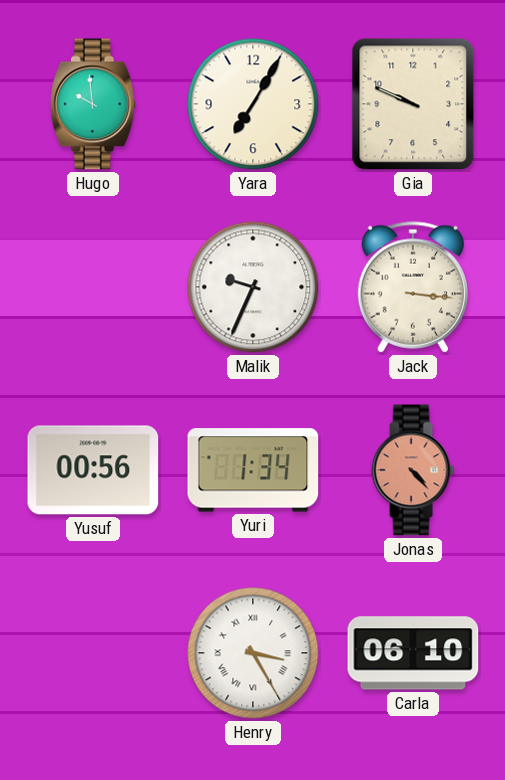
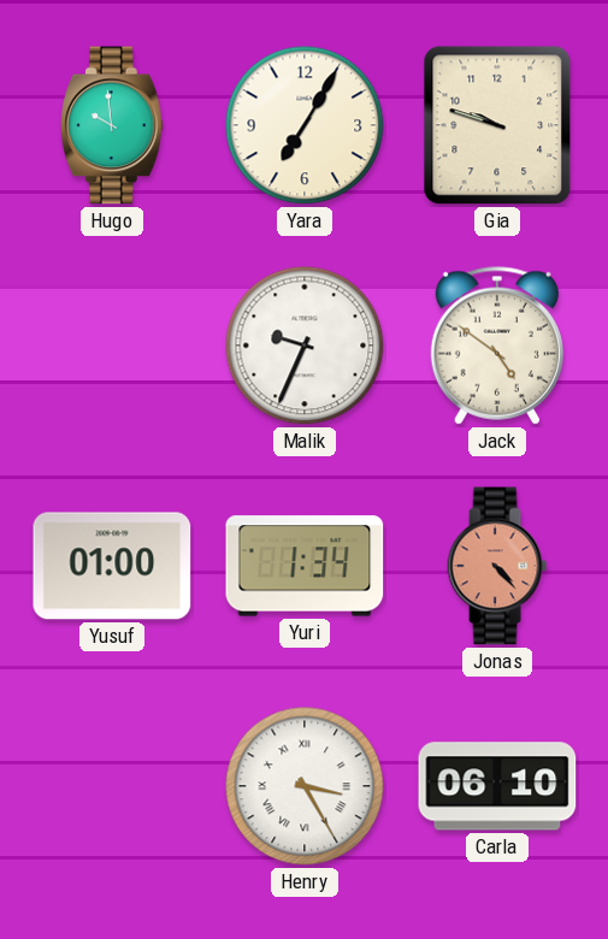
Gia: 9:49 -> 9:48
Jack: 3:16 -> 4:51
Yusuf: 00:56 -> 01:00
